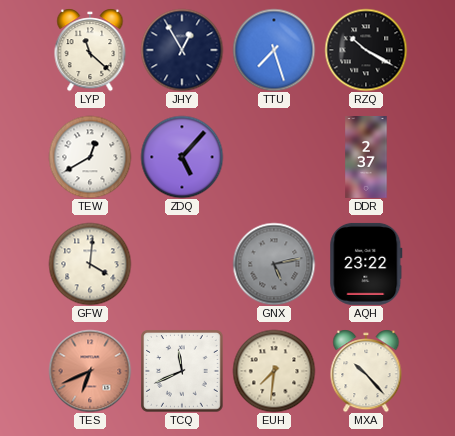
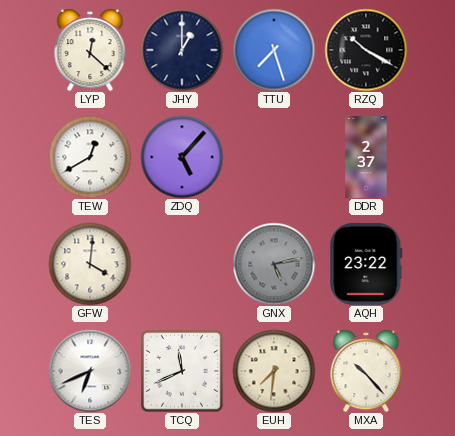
LYP: 11:22 -> 12:22
JHY: 12:55 -> 1:00
TES dial: salmon -> white
